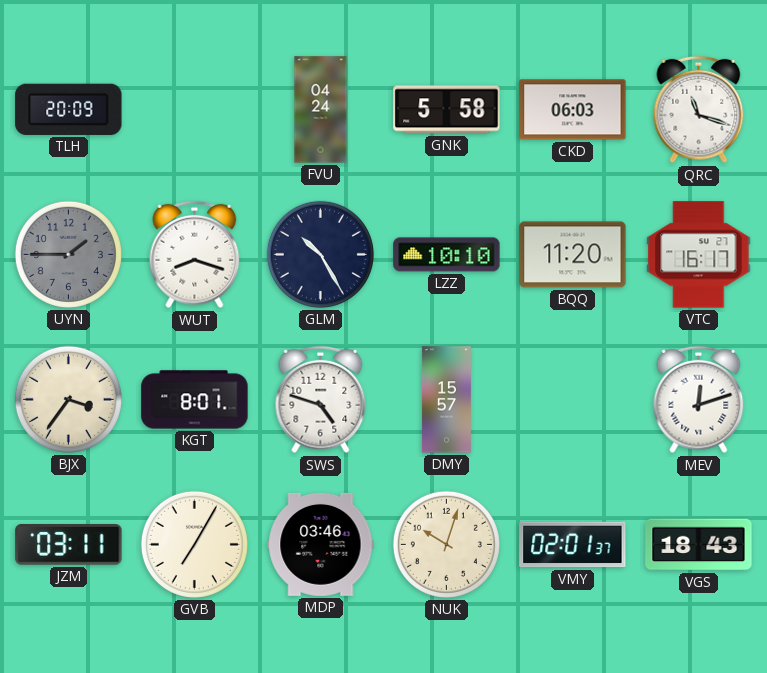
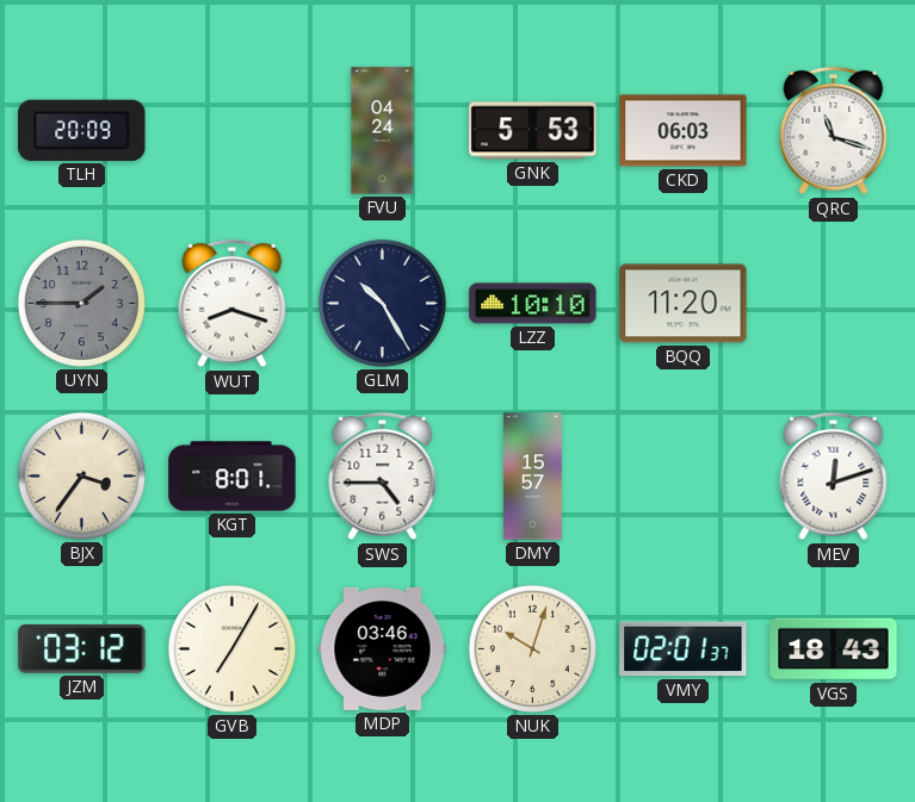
GNK: 5:58 -> 5:53
VTC: 16:17 -> none
SWS: 4:48 -> 4:45
JZM: 03:11 -> 03:12
